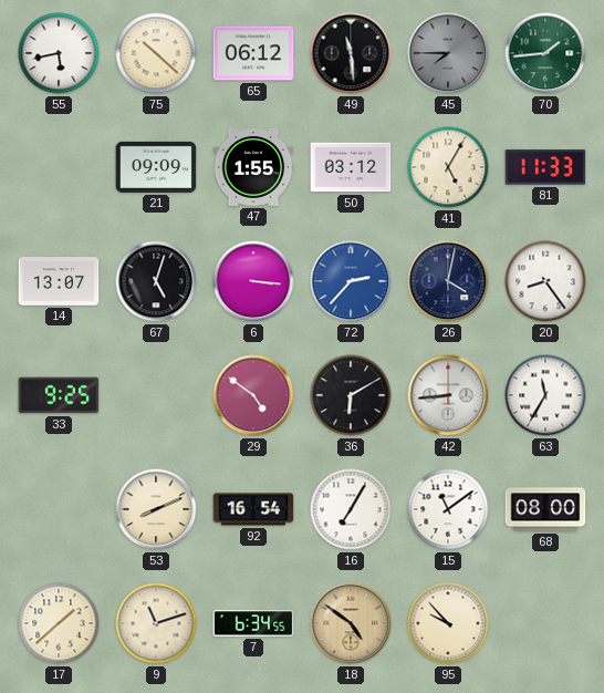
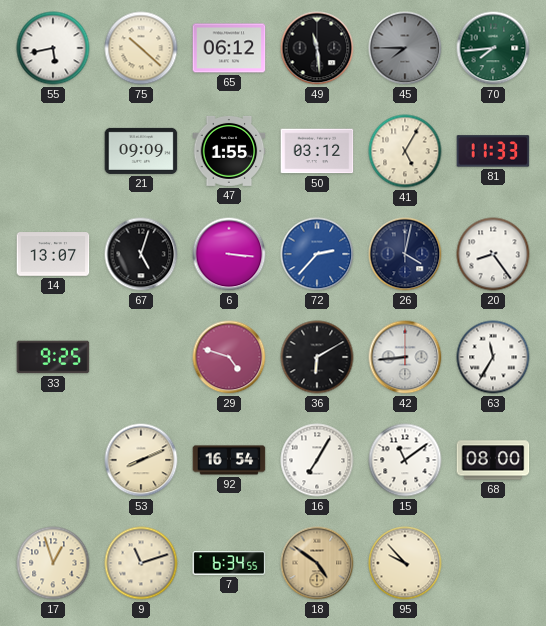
70: 1:44 -> 7:44
29: 4:51 -> 4:48
17: 1:38 -> 12:57
